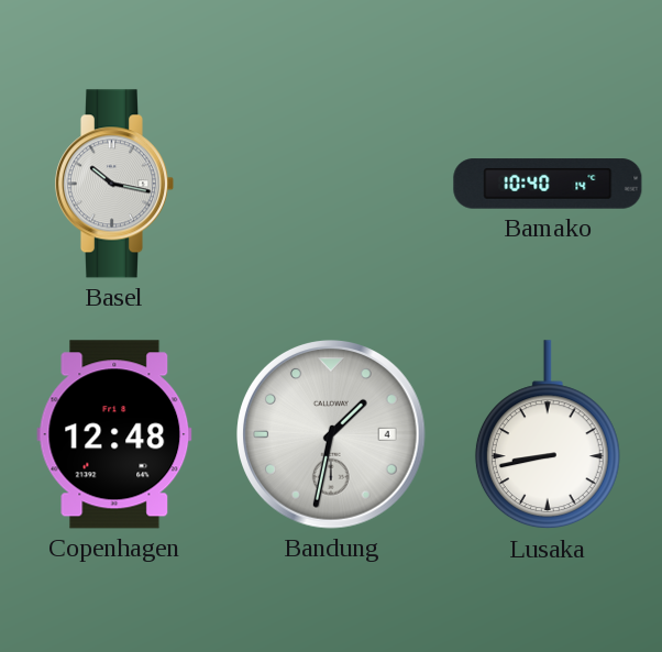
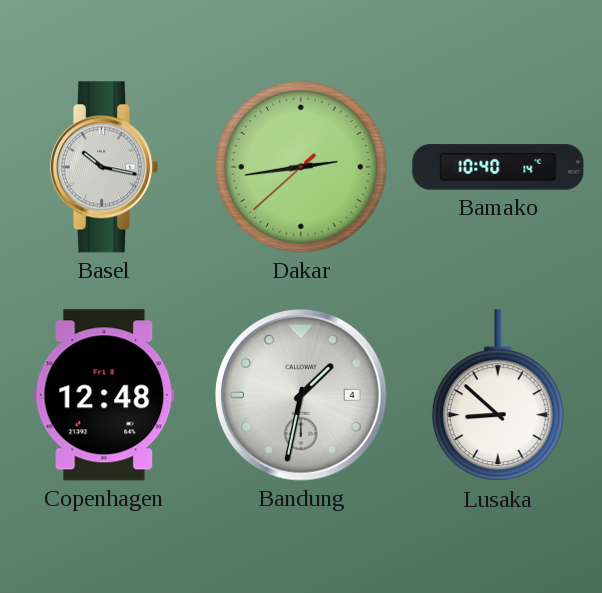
Dakar: none -> 2:43
Lusaka: 8:43 -> 8:52
